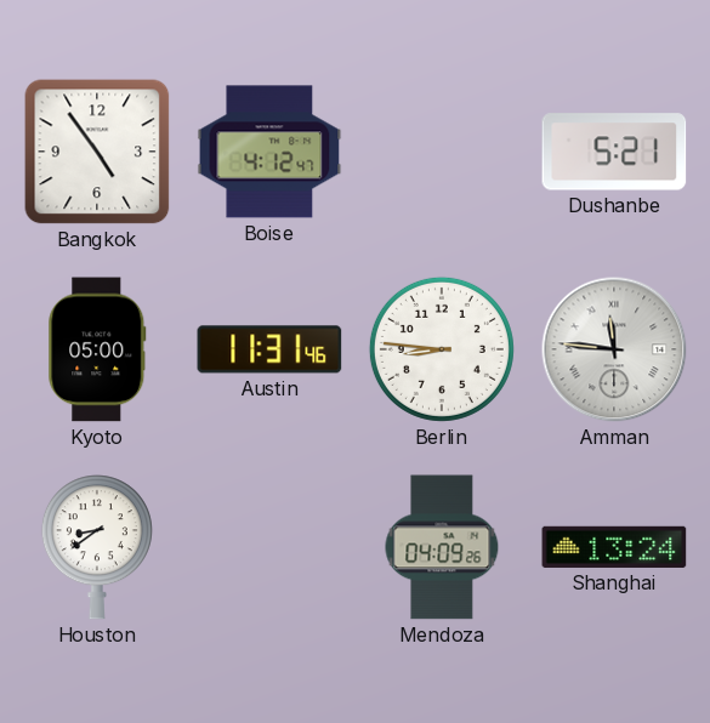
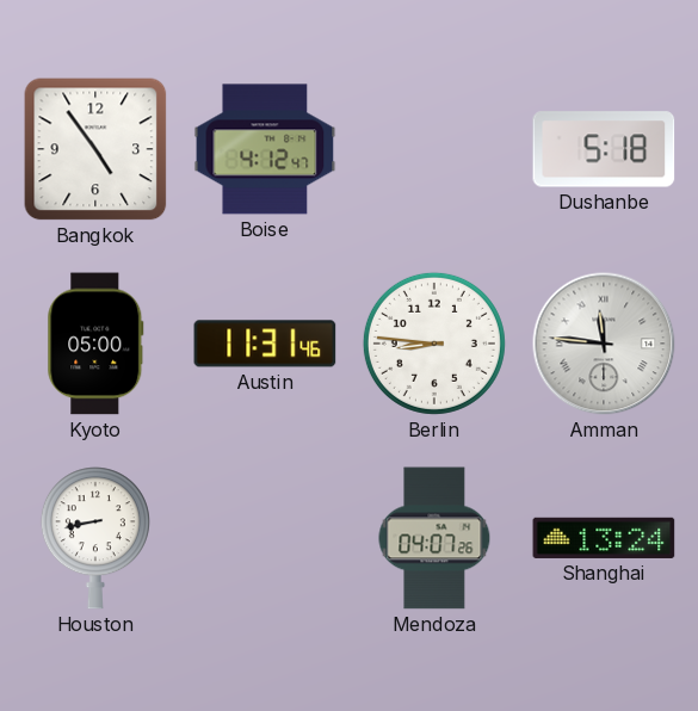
Dushanbe: 5:21 -> 5:18
Houston: 8:39 -> 8:43
Mendoza: 04:09 -> 04:07
